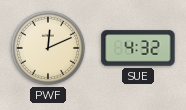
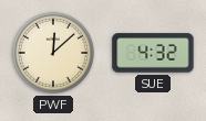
PWF: 12:11 -> 12:08
